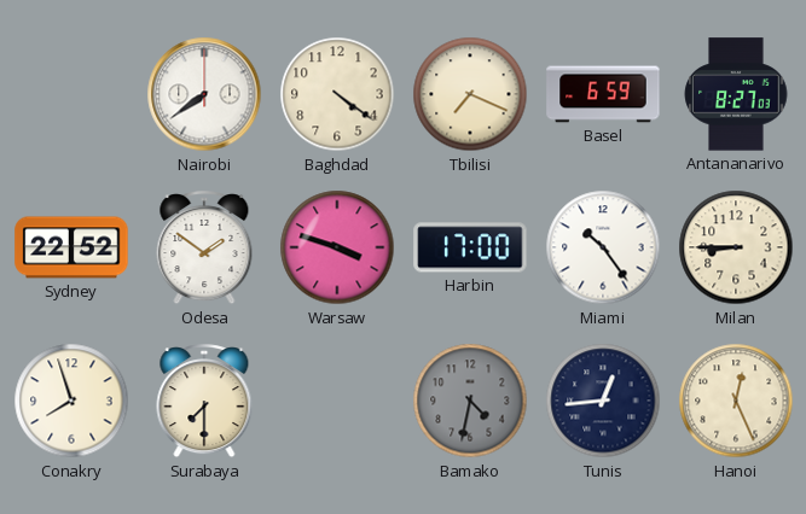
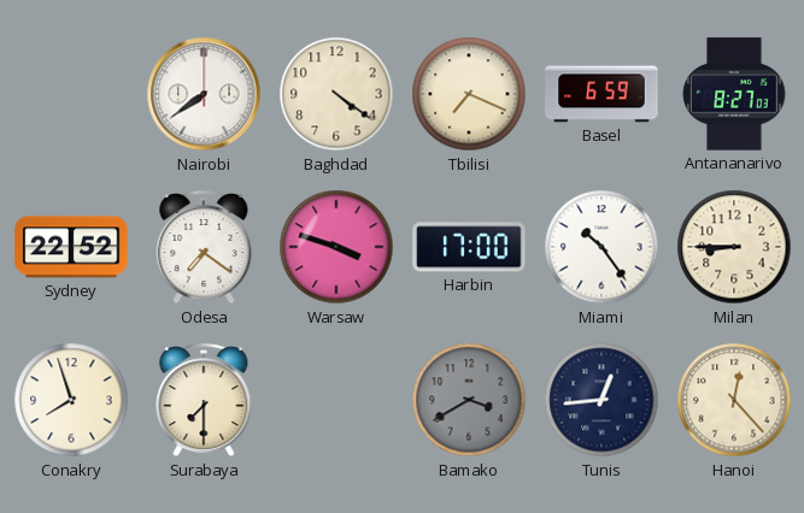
Odesa: 1:51 -> 7:21
Bamako: 4:32 -> 3:40
Hanoi: 12:26 -> 12:23
